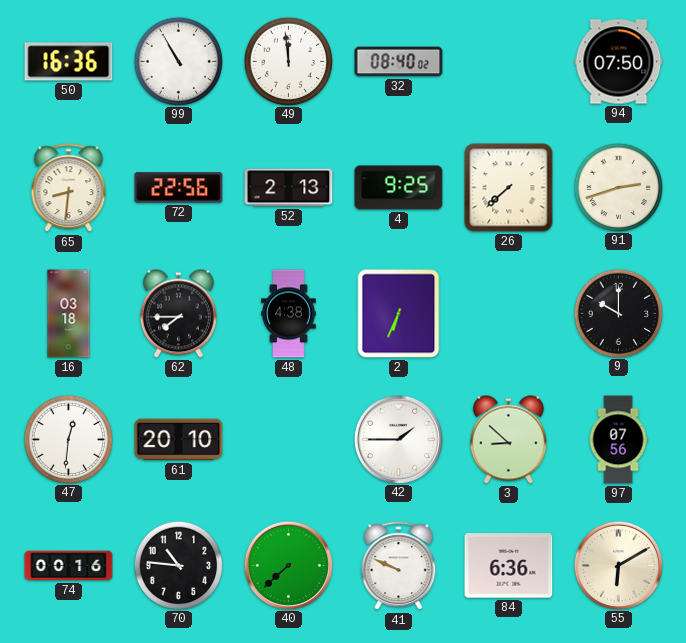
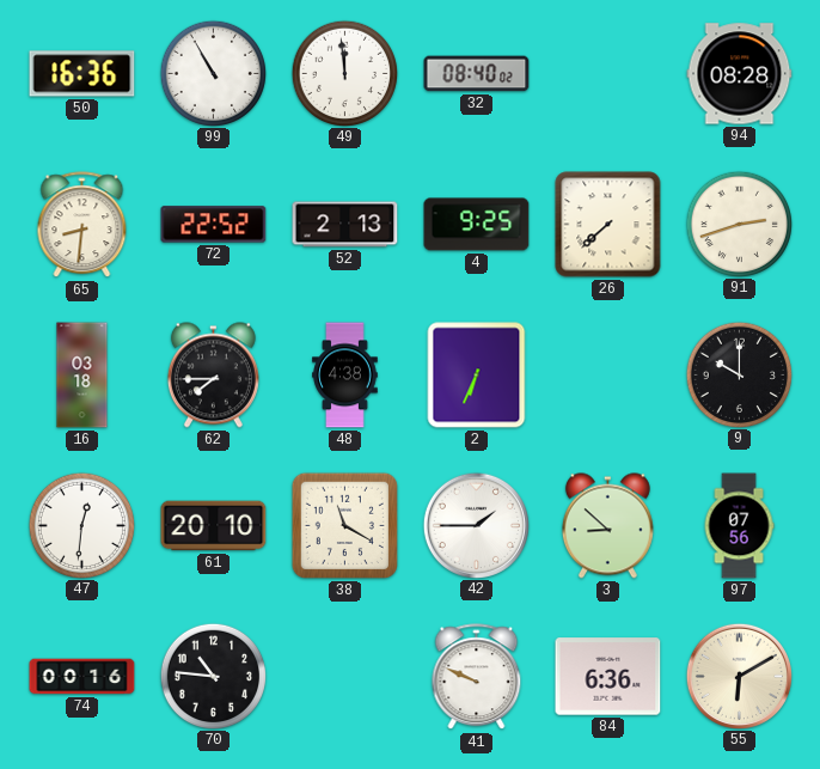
94: 07:50 -> 08:28
72: 22:56 -> 22:52
38: none -> 11:20
40: 7:38 -> none
